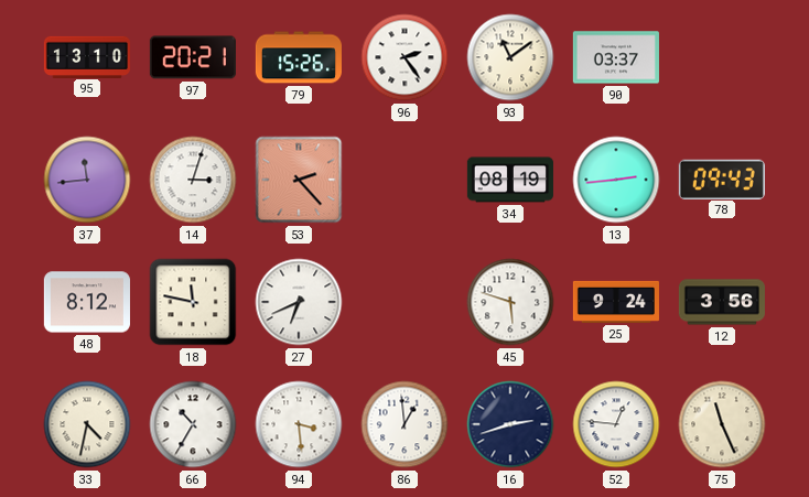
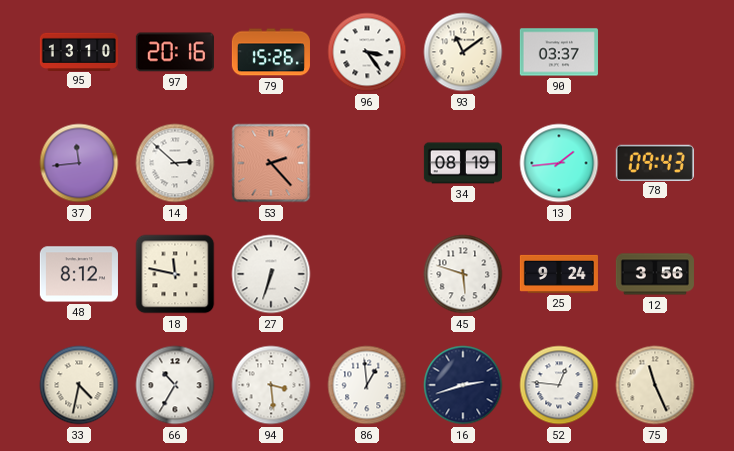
97: 20:21 -> 20:16
96: 2:24 -> 3:24
14: 3:03 -> 2:52
13: 2:44 -> 1:44
27: 6:41 -> 6:33
